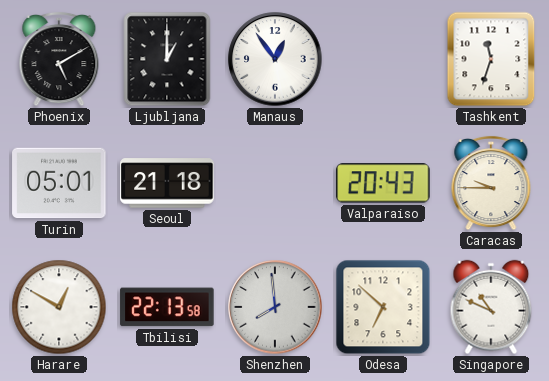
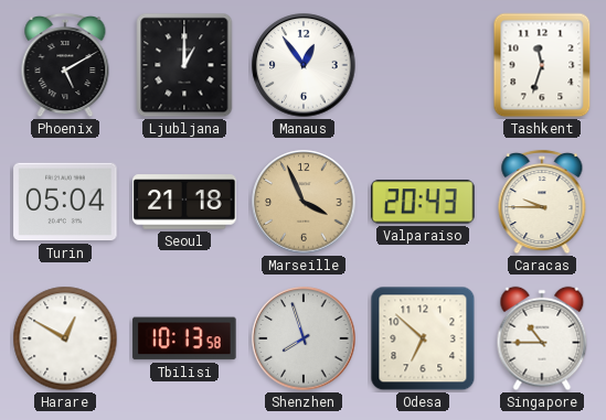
Turin: 05:01 -> 05:04
Marseille: none -> 3:56
Tbilisi: 22:13 -> 10:13
Shenzhen: 7:59 -> 7:57
Singapore: 10:49 -> 10:45
